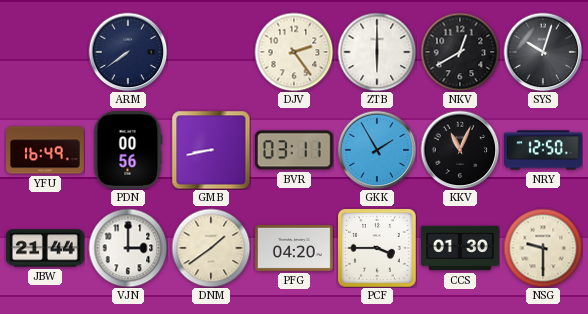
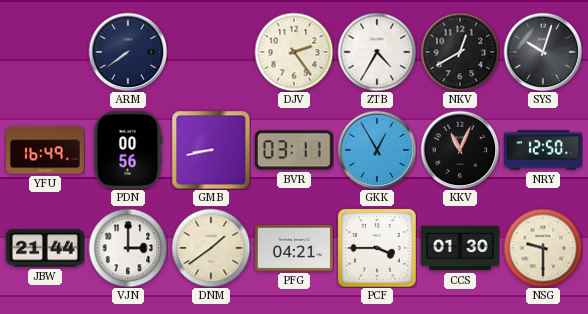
ZTB: 6:00 -> 4:35
GKK: 1:55 -> 12:55
PFG: 04:20 -> 04:21
